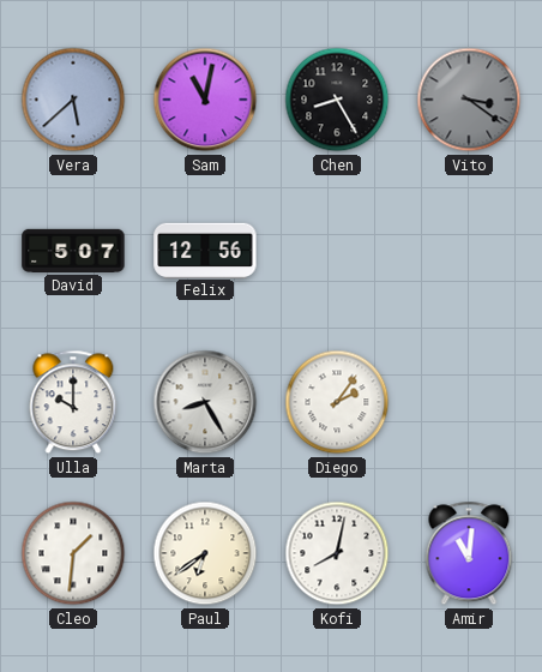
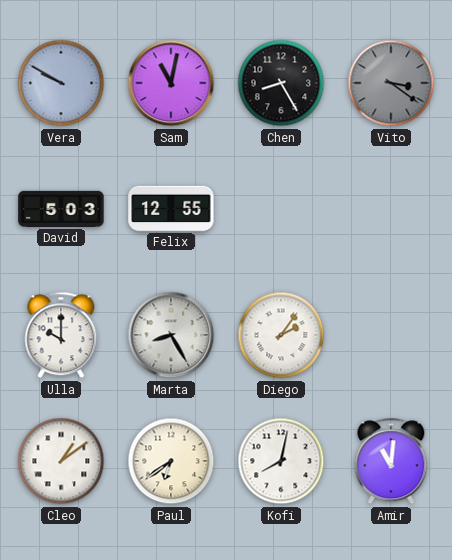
Vera: 5:38 -> 9:50
David: 5:07 -> 5:03
Felix: 12:56 -> 12:55
Cleo: 1:31 -> 1:09
